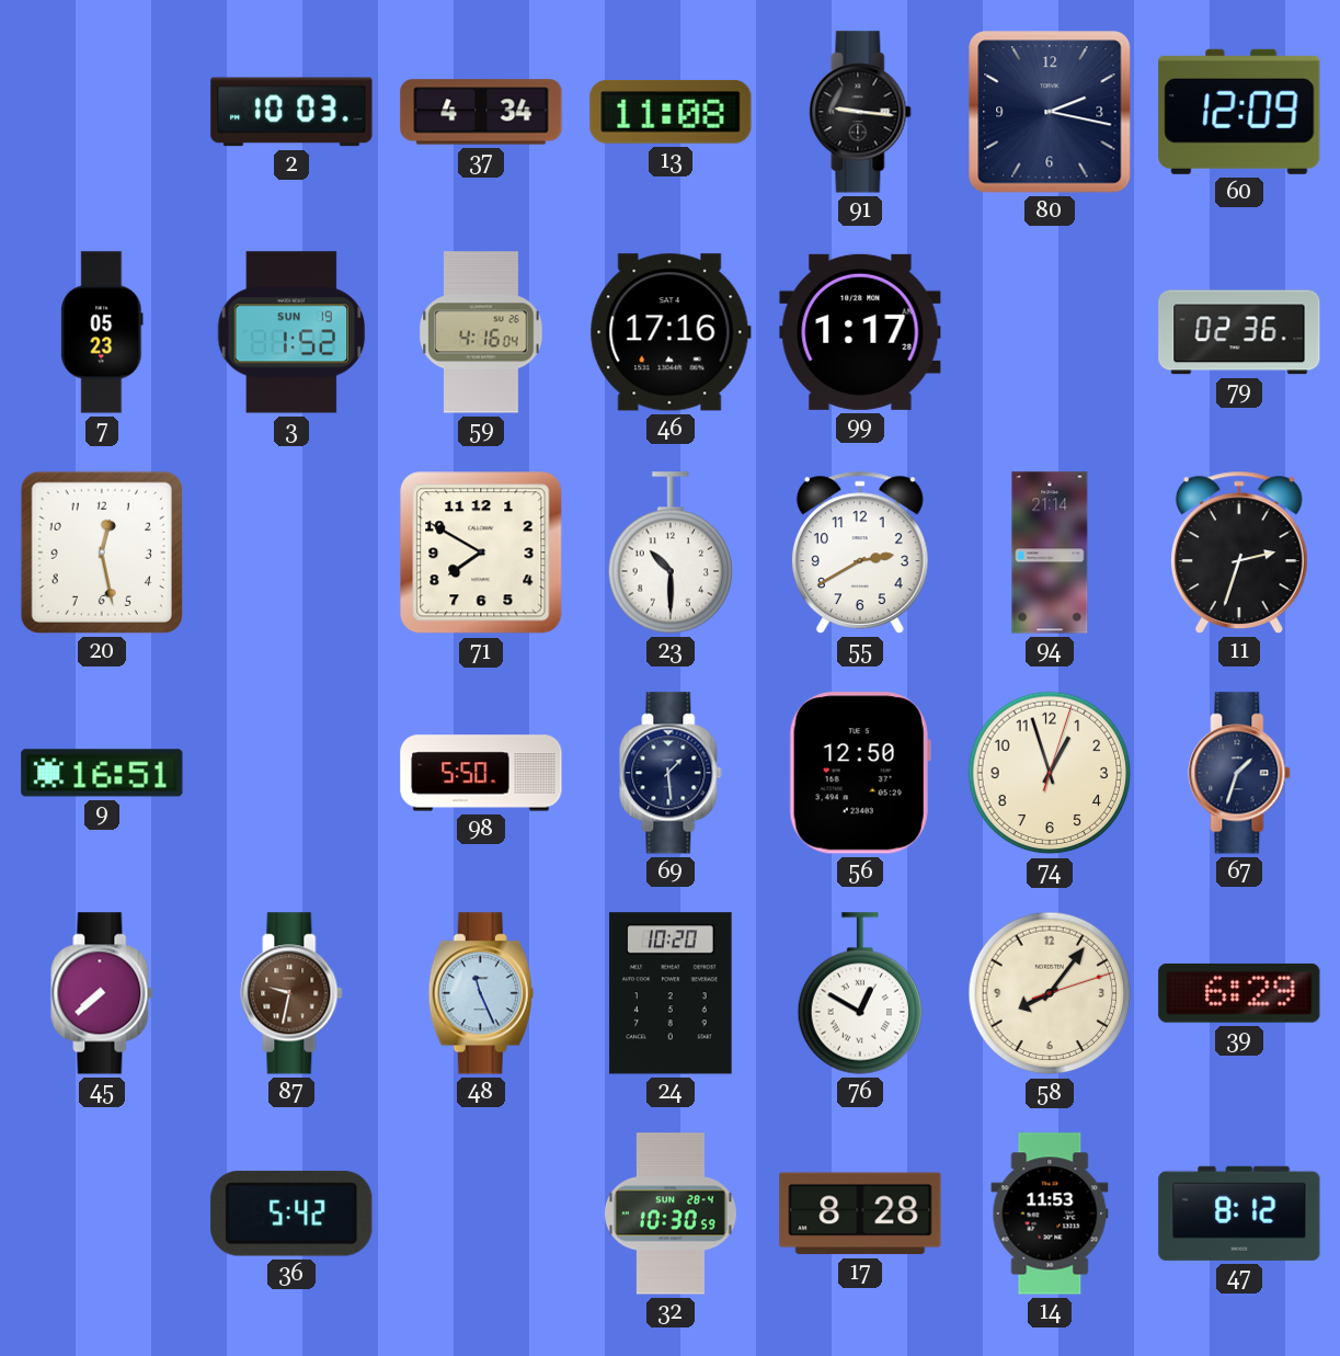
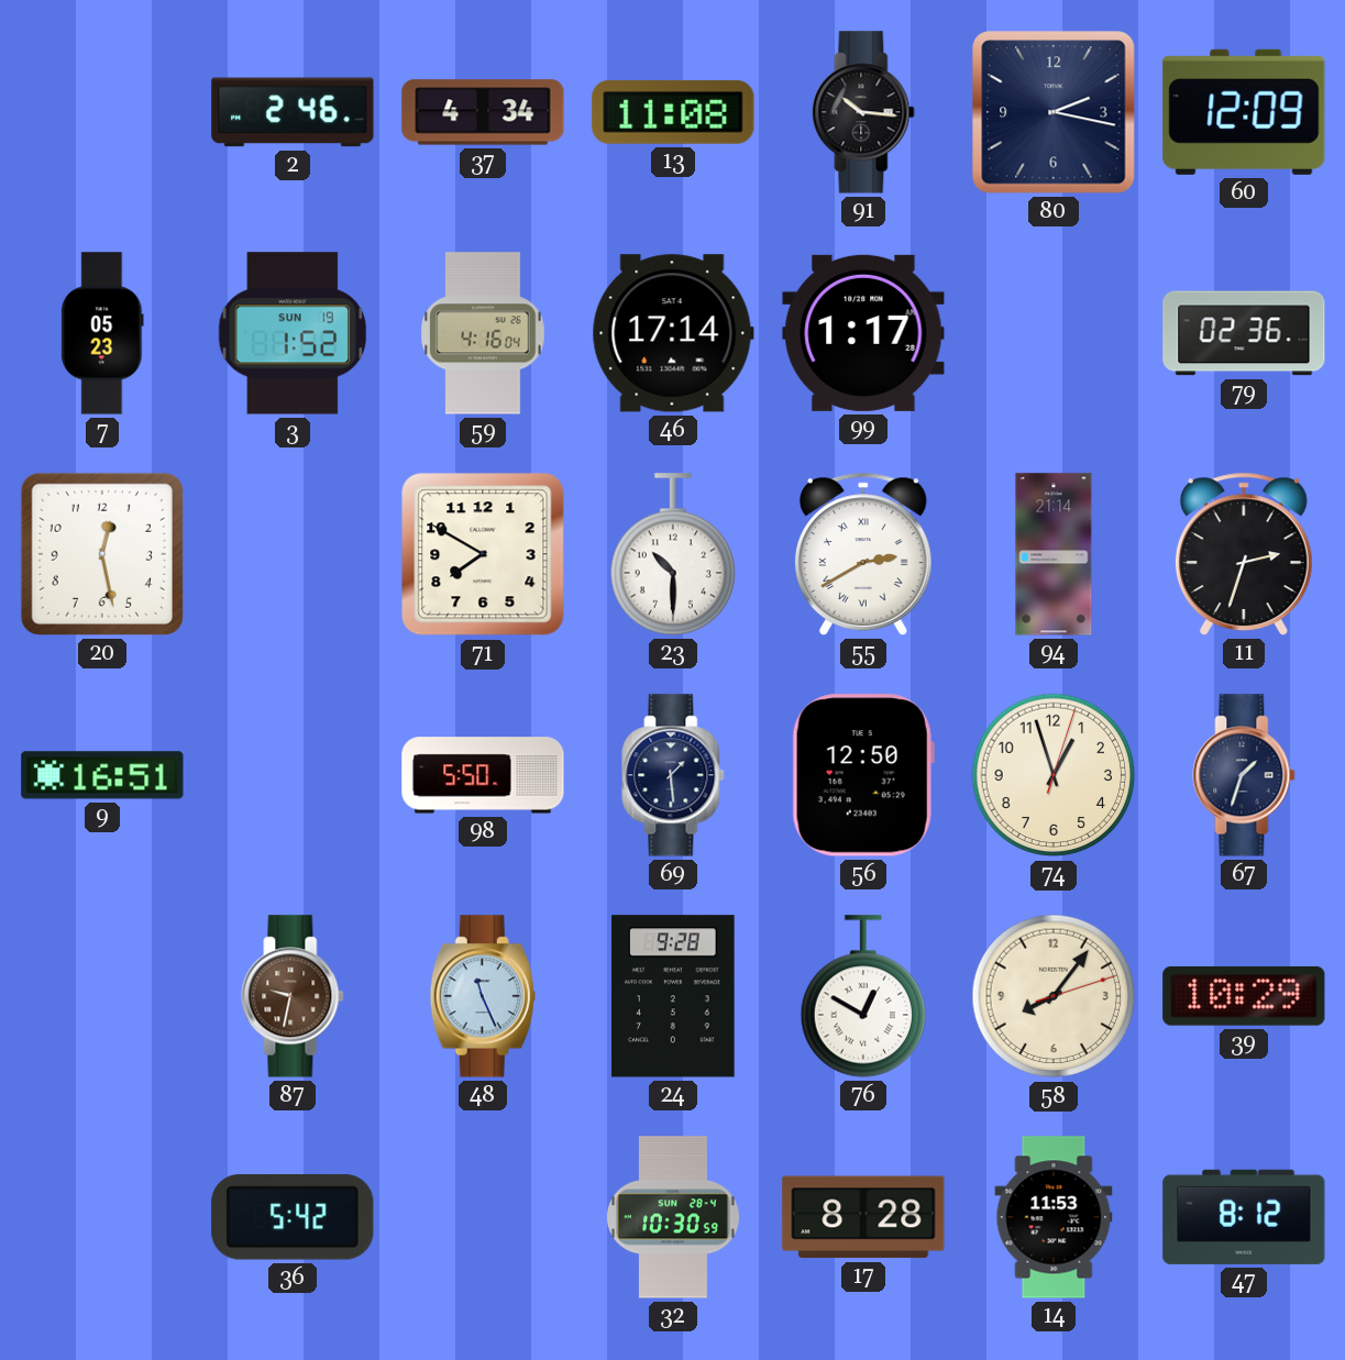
2: 10:03 -> 2:46
91: 9:16 -> 10:16
46: 17:16 -> 17:14
55 numerals: Arabic -> Roman
45: 7:38 -> none
24: 10:20 -> 9:28
39: 6:29 -> 10:29
